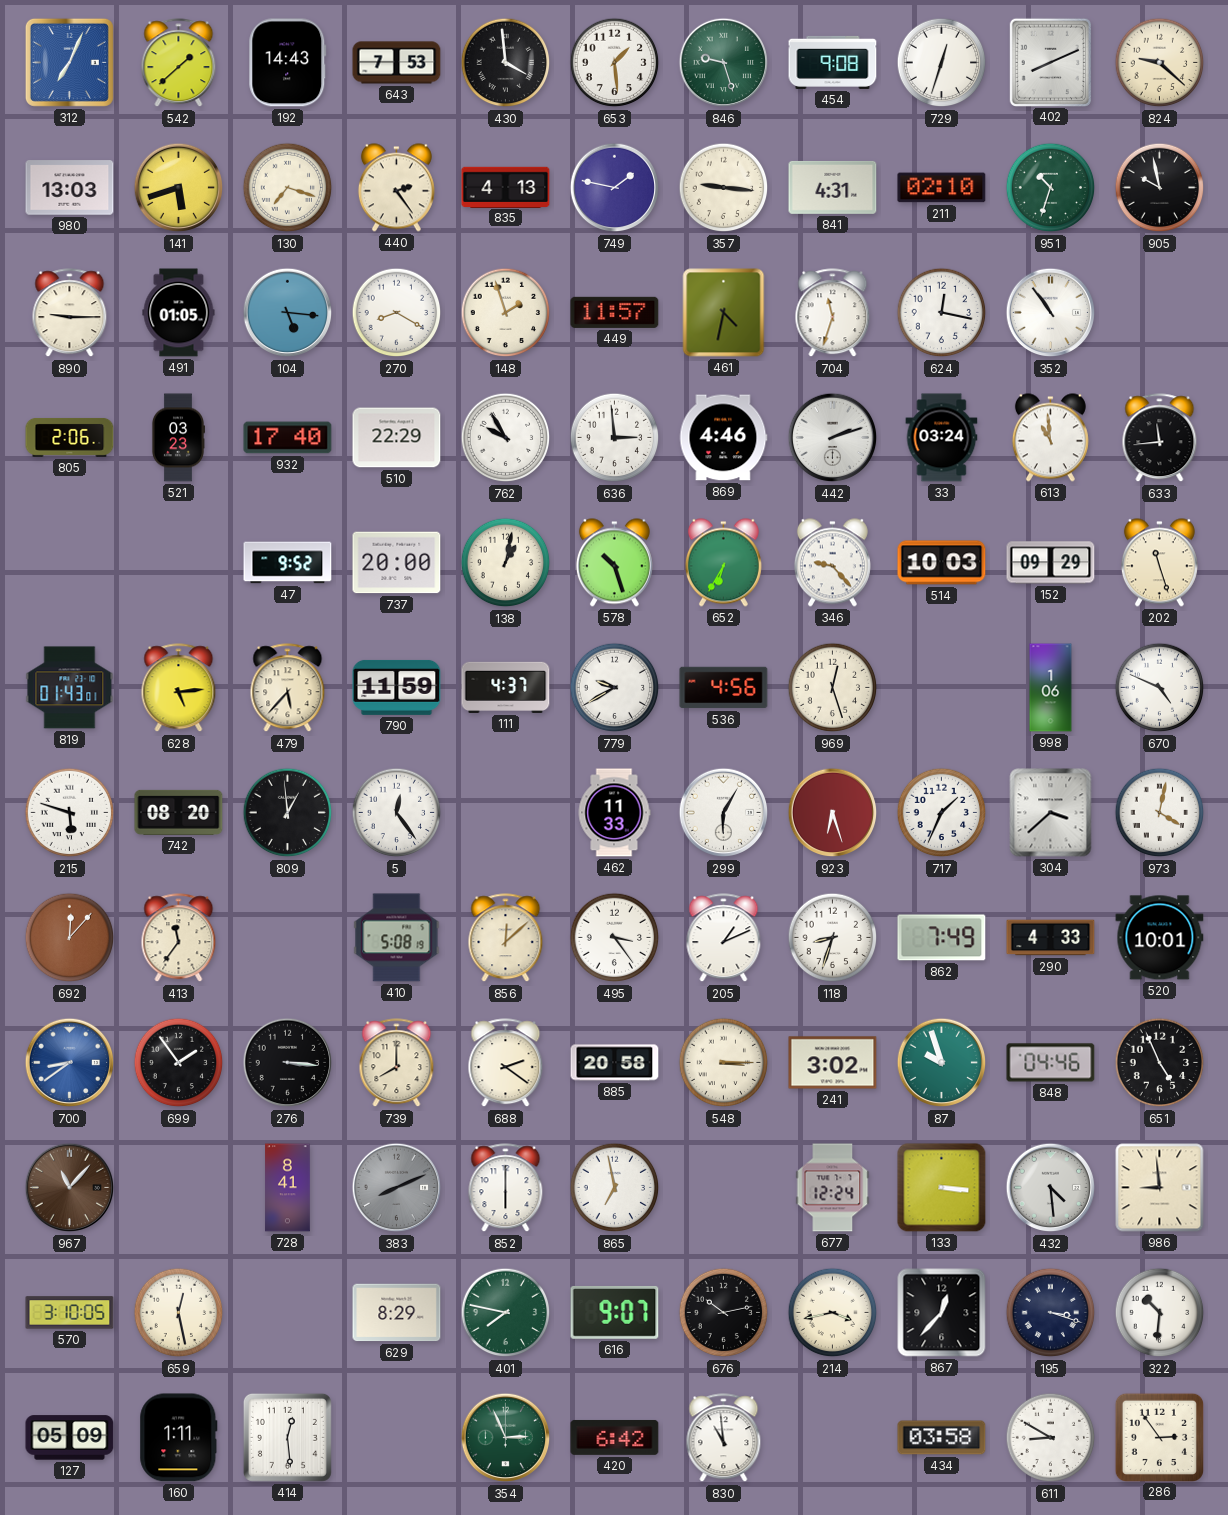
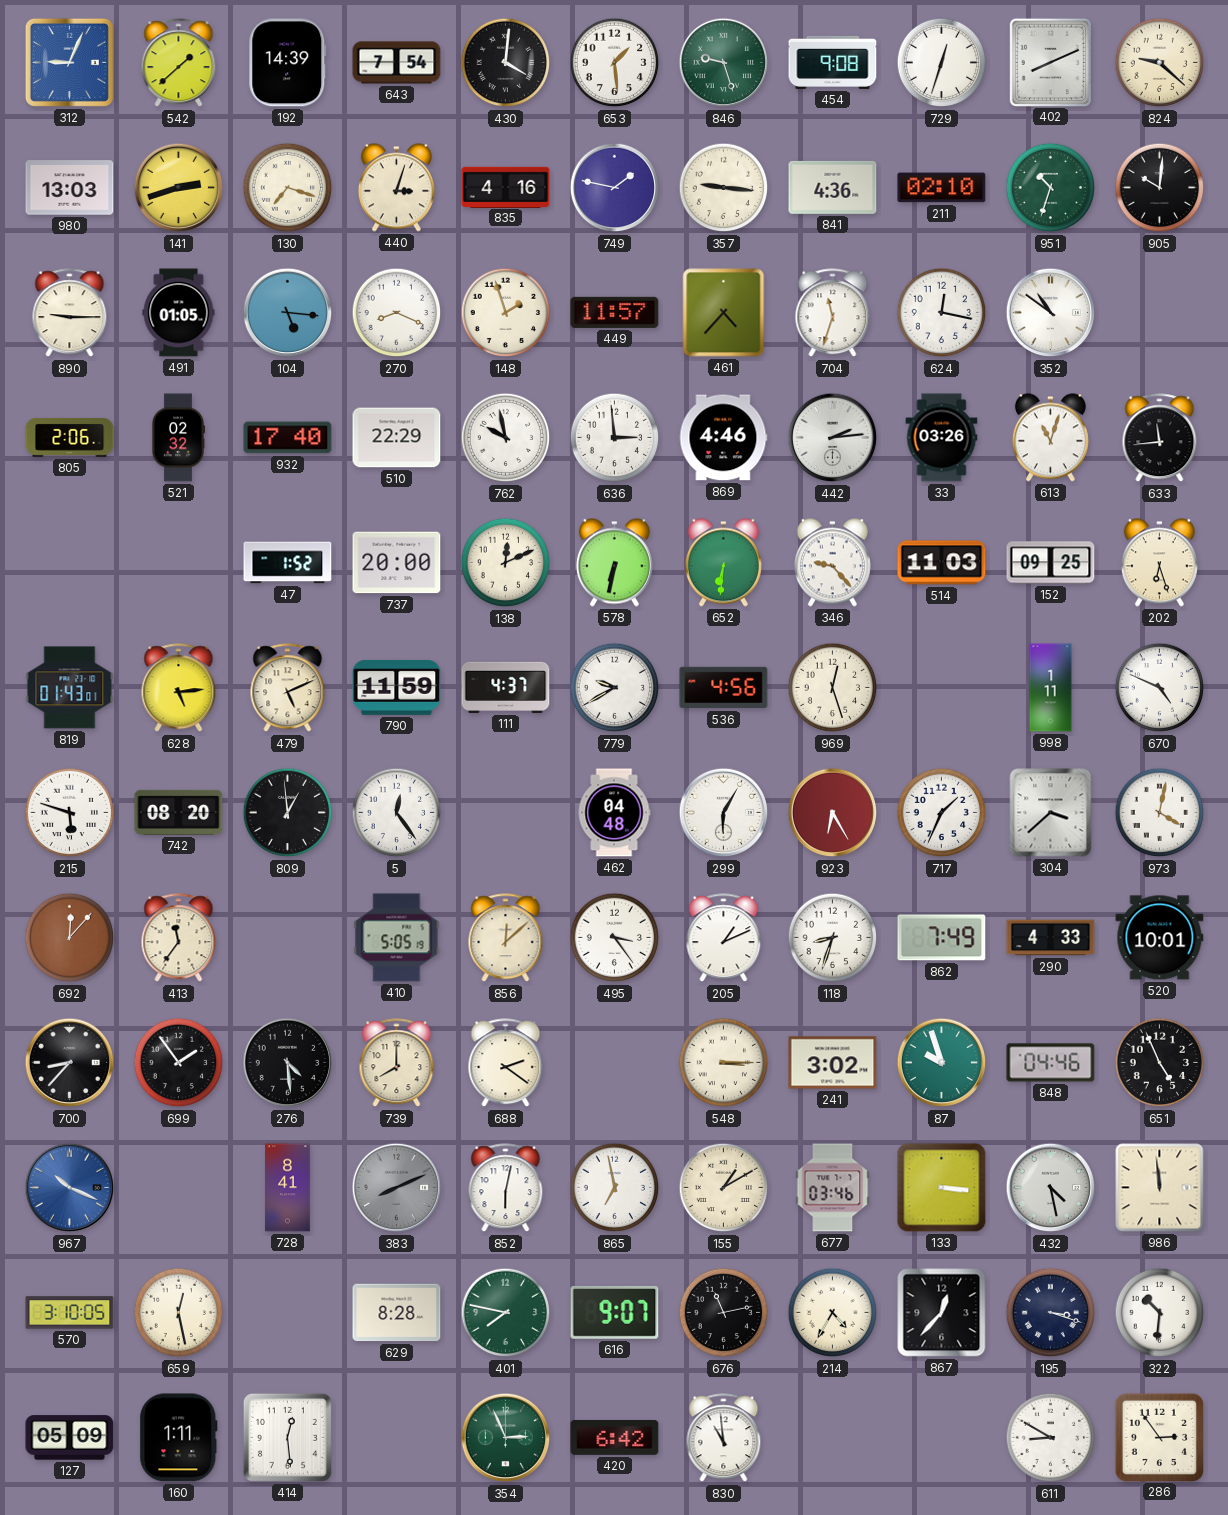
312: 7:04 -> 9:04
192: 14:43 -> 14:39
643: 7:53 -> 7:54
430: 3:59 -> 4:01
141: 5:42 -> 2:42
440: 2:24 -> 3:03
835: 4:13 -> 4:16
841: 4:31 -> 4:36
905: 9:58 -> 10:01
270: 8:20 -> 8:19
461: 4:32 -> 4:37
352: 10:54 -> 10:51
521: 03:23 -> 02:32
762: 9:55 -> 9:58
442: 2:12 -> 2:14
33: 03:24 -> 03:26
613: 10:59 -> 11:03
47: 9:52 -> 1:52
138: 1:02 -> 12:11
578: 10:27 -> 6:32
652: 6:35 -> 6:31
514: 10:03 -> 11:03
152: 09:29 -> 09:25
202: 11:27 -> 6:27
479: 5:37 -> 5:11
998: 1:06 -> 1:11
462: 11:33 -> 04:48
923: 6:27 -> 6:25
410: 5:08 -> 5:05
700: 8:39 -> 8:37
700 dial: blue -> black
276: 3:16 -> 4:29
885: 20:58 -> none
967: 11:07 -> 10:19
967 dial: brown -> blue
852: 6:00 -> 6:02
155: none -> 1:10
677: 12:24 -> 03:46
432: 4:29 -> 4:28
986: 8:59 -> 11:59
629: 8:29 -> 8:28
676: 10:13 -> 11:13
214: 3:43 -> 4:35
434: 03:58 -> none
